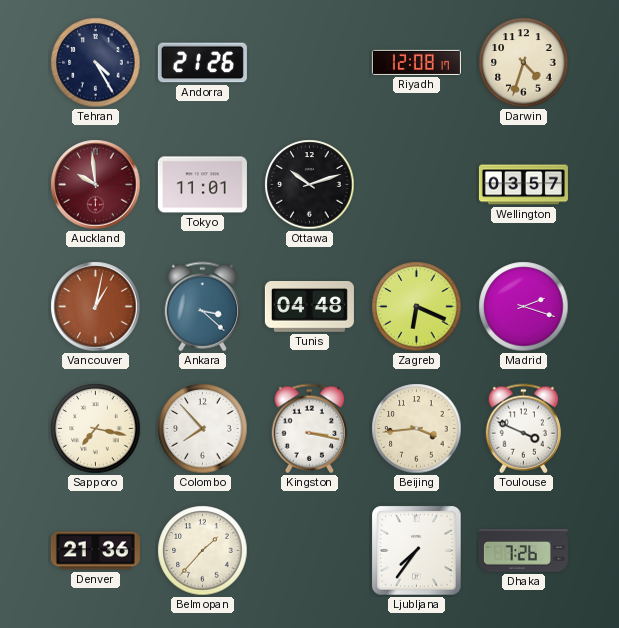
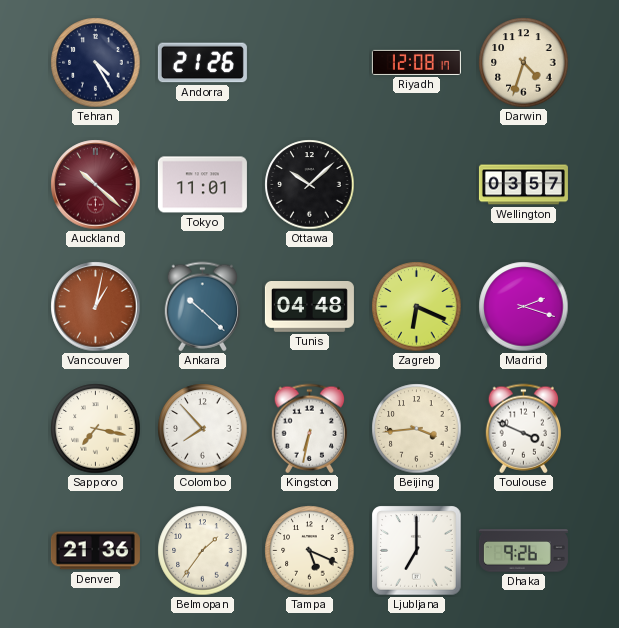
Auckland: 9:59 -> 10:22
Ottawa: 10:12 -> 10:08
Ankara: 3:22 -> 10:22
Kingston: 3:17 -> 6:32
Belmopan: 1:37 -> 1:36
Tampa: none -> 5:19
Ljubljana: 7:36 -> 7:00
Dhaka: 7:26 -> 9:26
